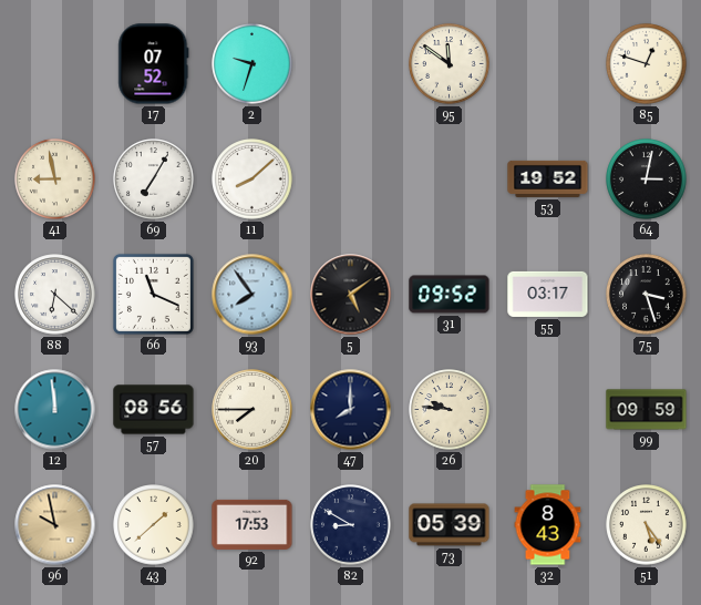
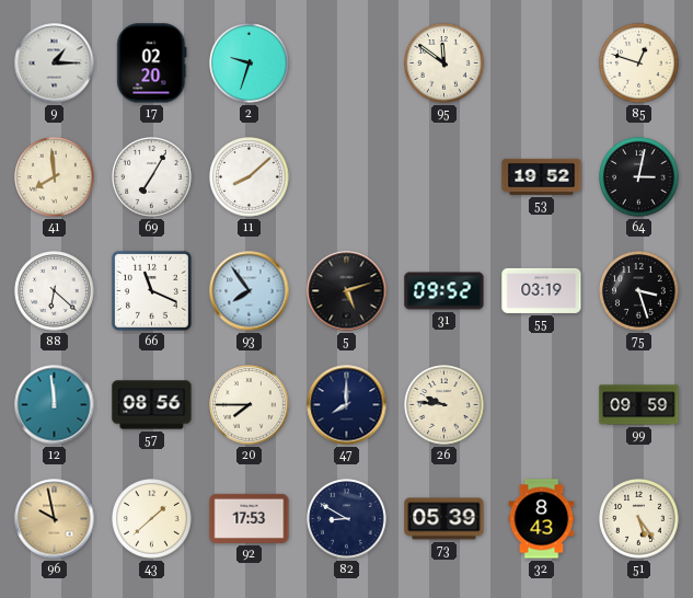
9: none -> 1:15
17: 07:52 -> 02:20
41: 8:58 -> 7:59
5: 5:09 -> 5:12
55: 03:17 -> 03:19
